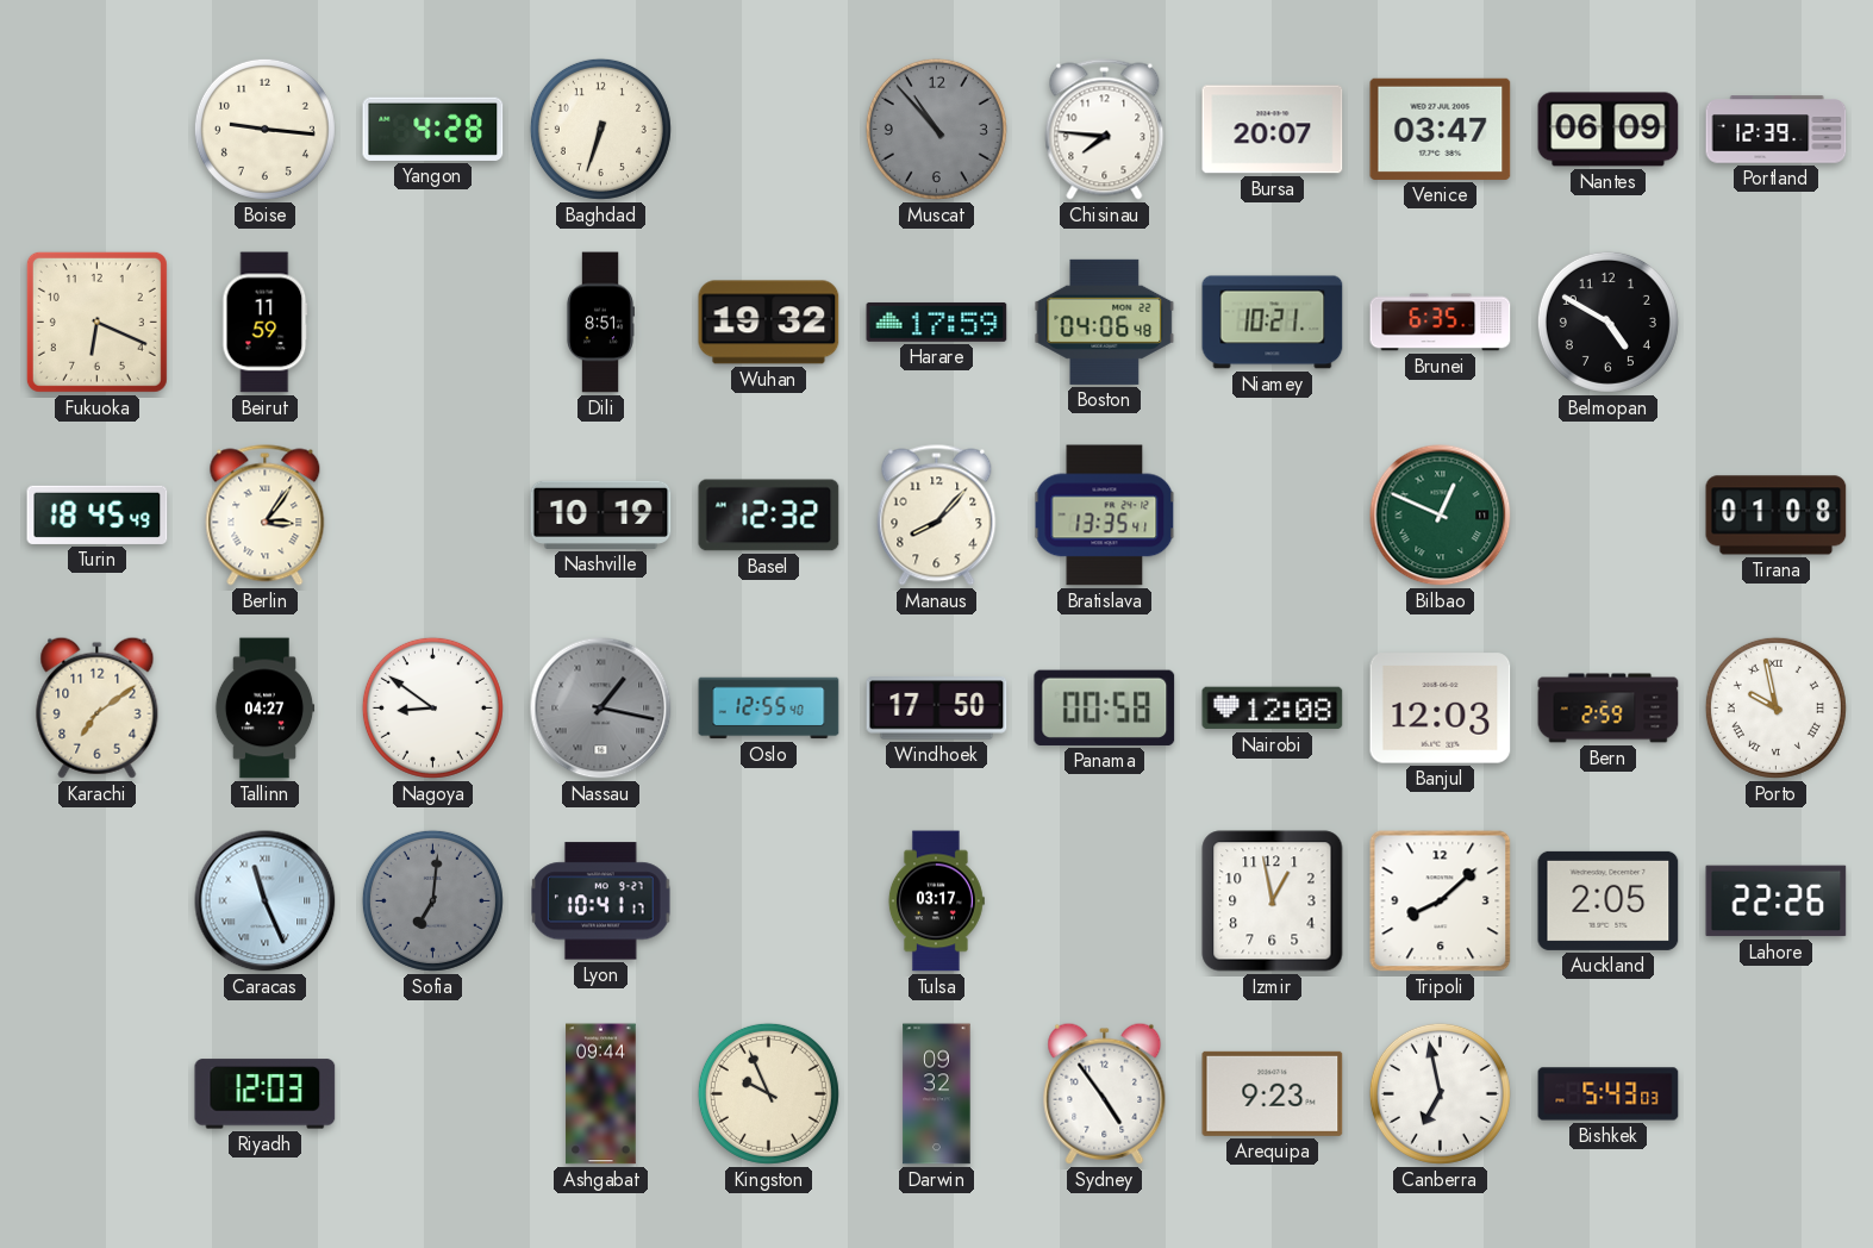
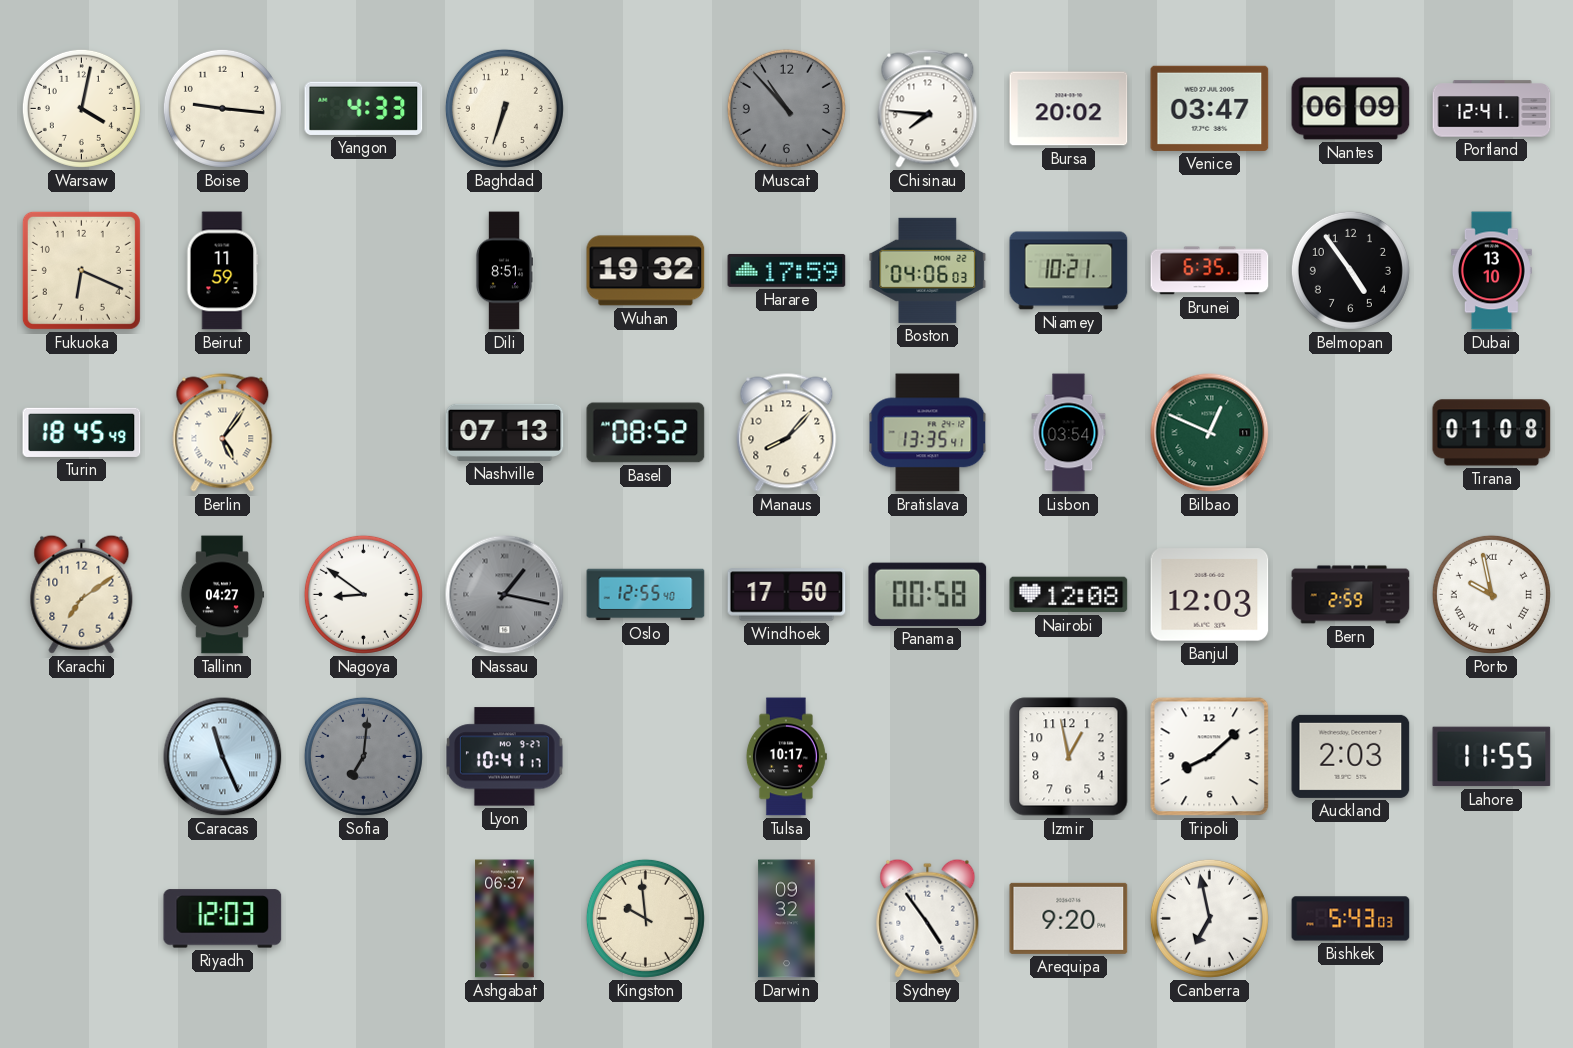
Warsaw: none -> 4:02
Yangon: 4:28 -> 4:33
Bursa: 20:07 -> 20:02
Portland: 12:39 -> 12:41
Boston: 04:06:48 -> 04:06:03
Belmopan: 4:50 -> 4:54
Dubai: none -> 13:10
Berlin: 3:06 -> 5:06
Nashville: 10:19 -> 07:13
Basel: 12:32 -> 08:52
Lisbon: none -> 03:54
Tulsa: 03:17 -> 10:17
Auckland: 2:05 -> 2:03
Lahore: 22:26 -> 11:55
Ashgabat: 09:44 -> 06:37
Kingston: 9:56 -> 9:59
Arequipa: 9:23 -> 9:20
